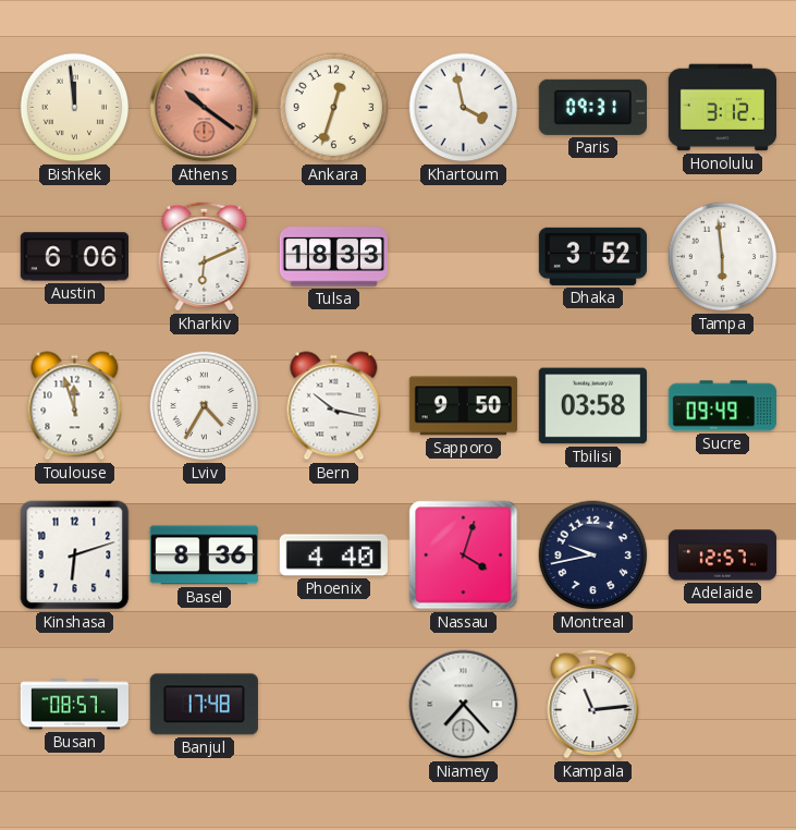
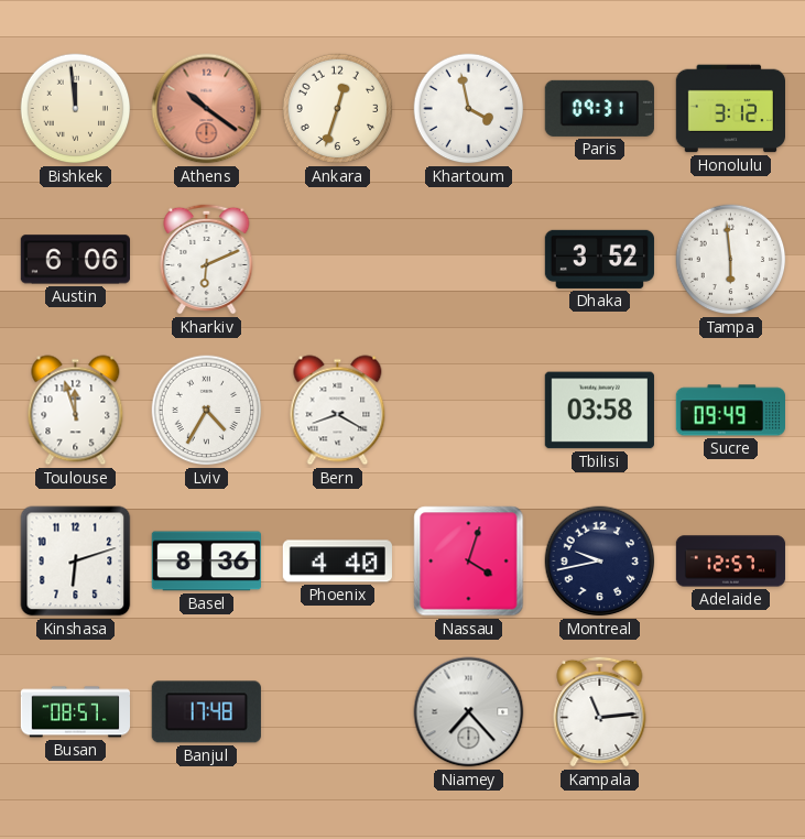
Tulsa: 18:33 -> none
Bern: 10:17 -> 8:20
Sapporo: 9:50 -> none
